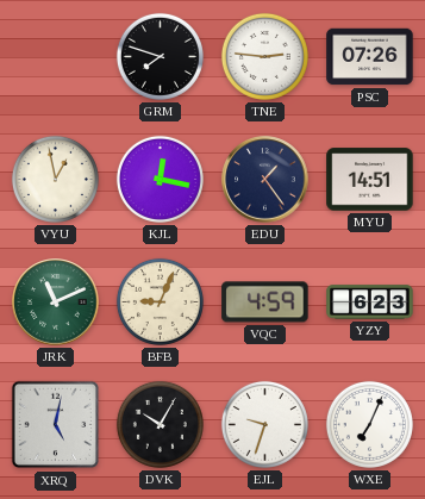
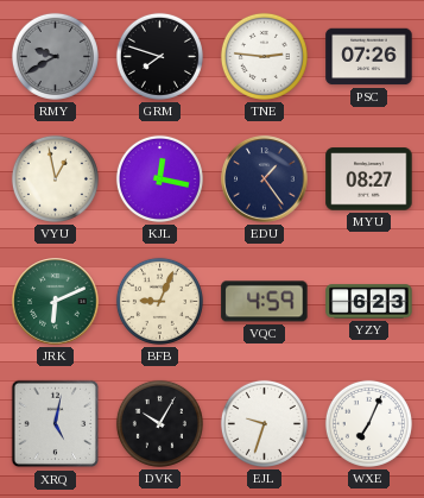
RMY: none -> 9:40
MYU: 14:51 -> 08:27
JRK: 11:11 -> 6:11
